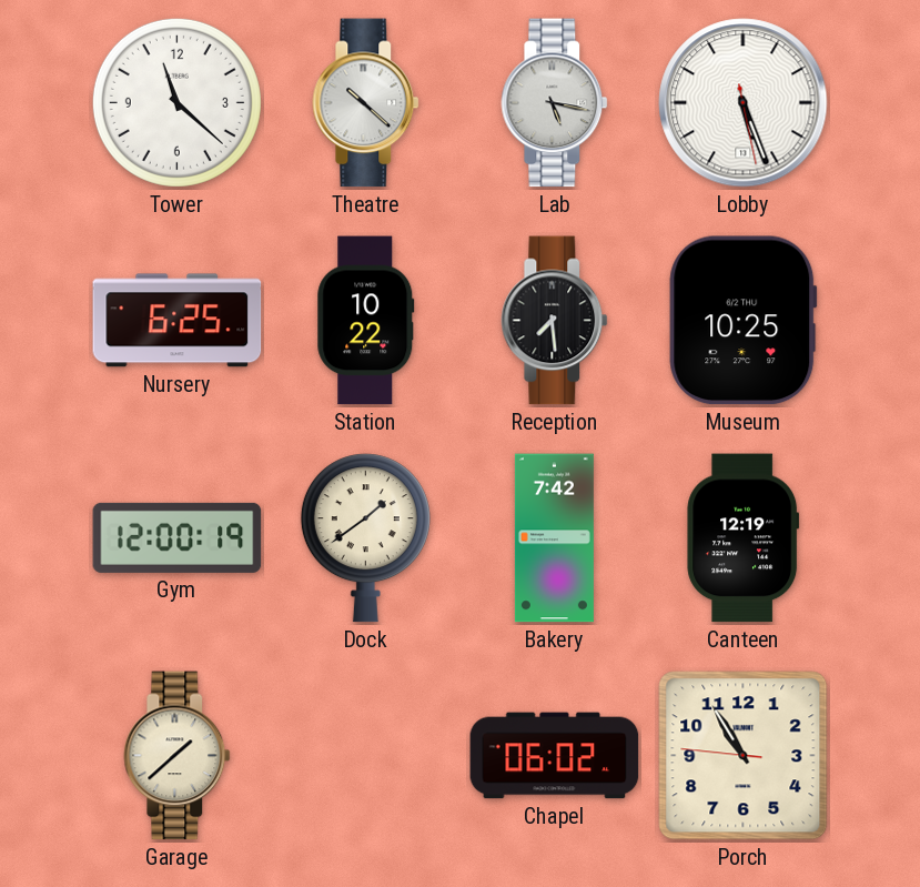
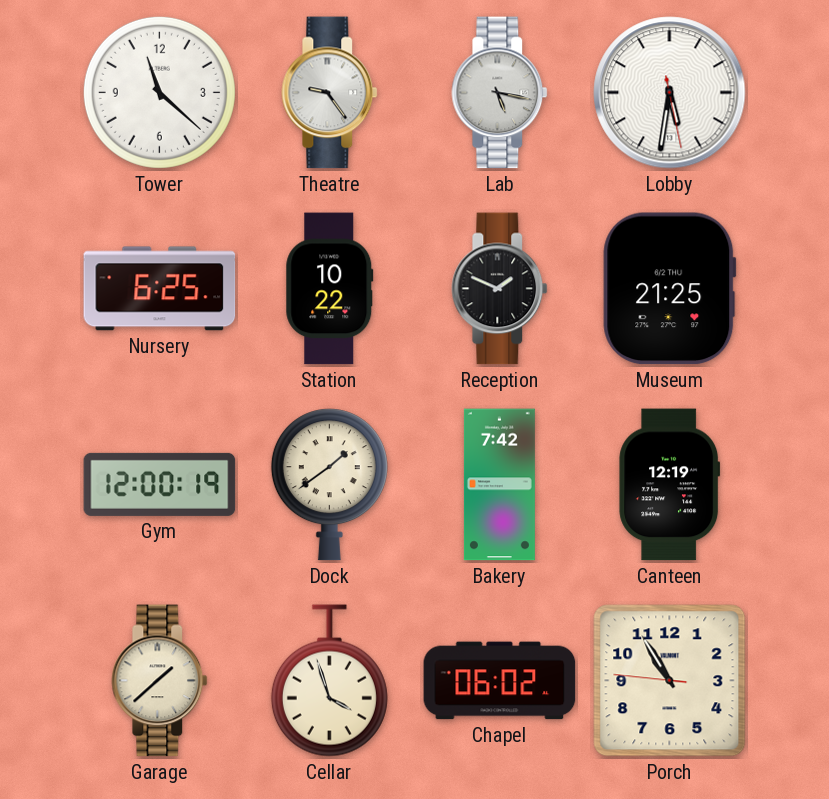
Theatre: 10:22 -> 9:24
Lobby: 5:26 -> 5:31
Reception: 7:29 -> 1:49
Museum: 10:25 -> 21:25
Cellar: none -> 3:57
